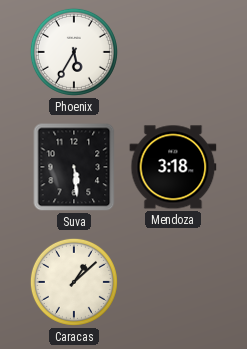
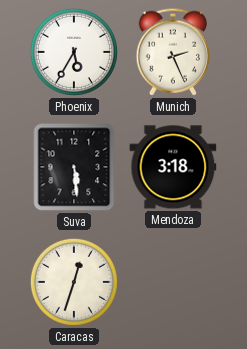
Munich: none -> 2:26
Caracas: 1:08 -> 12:33
